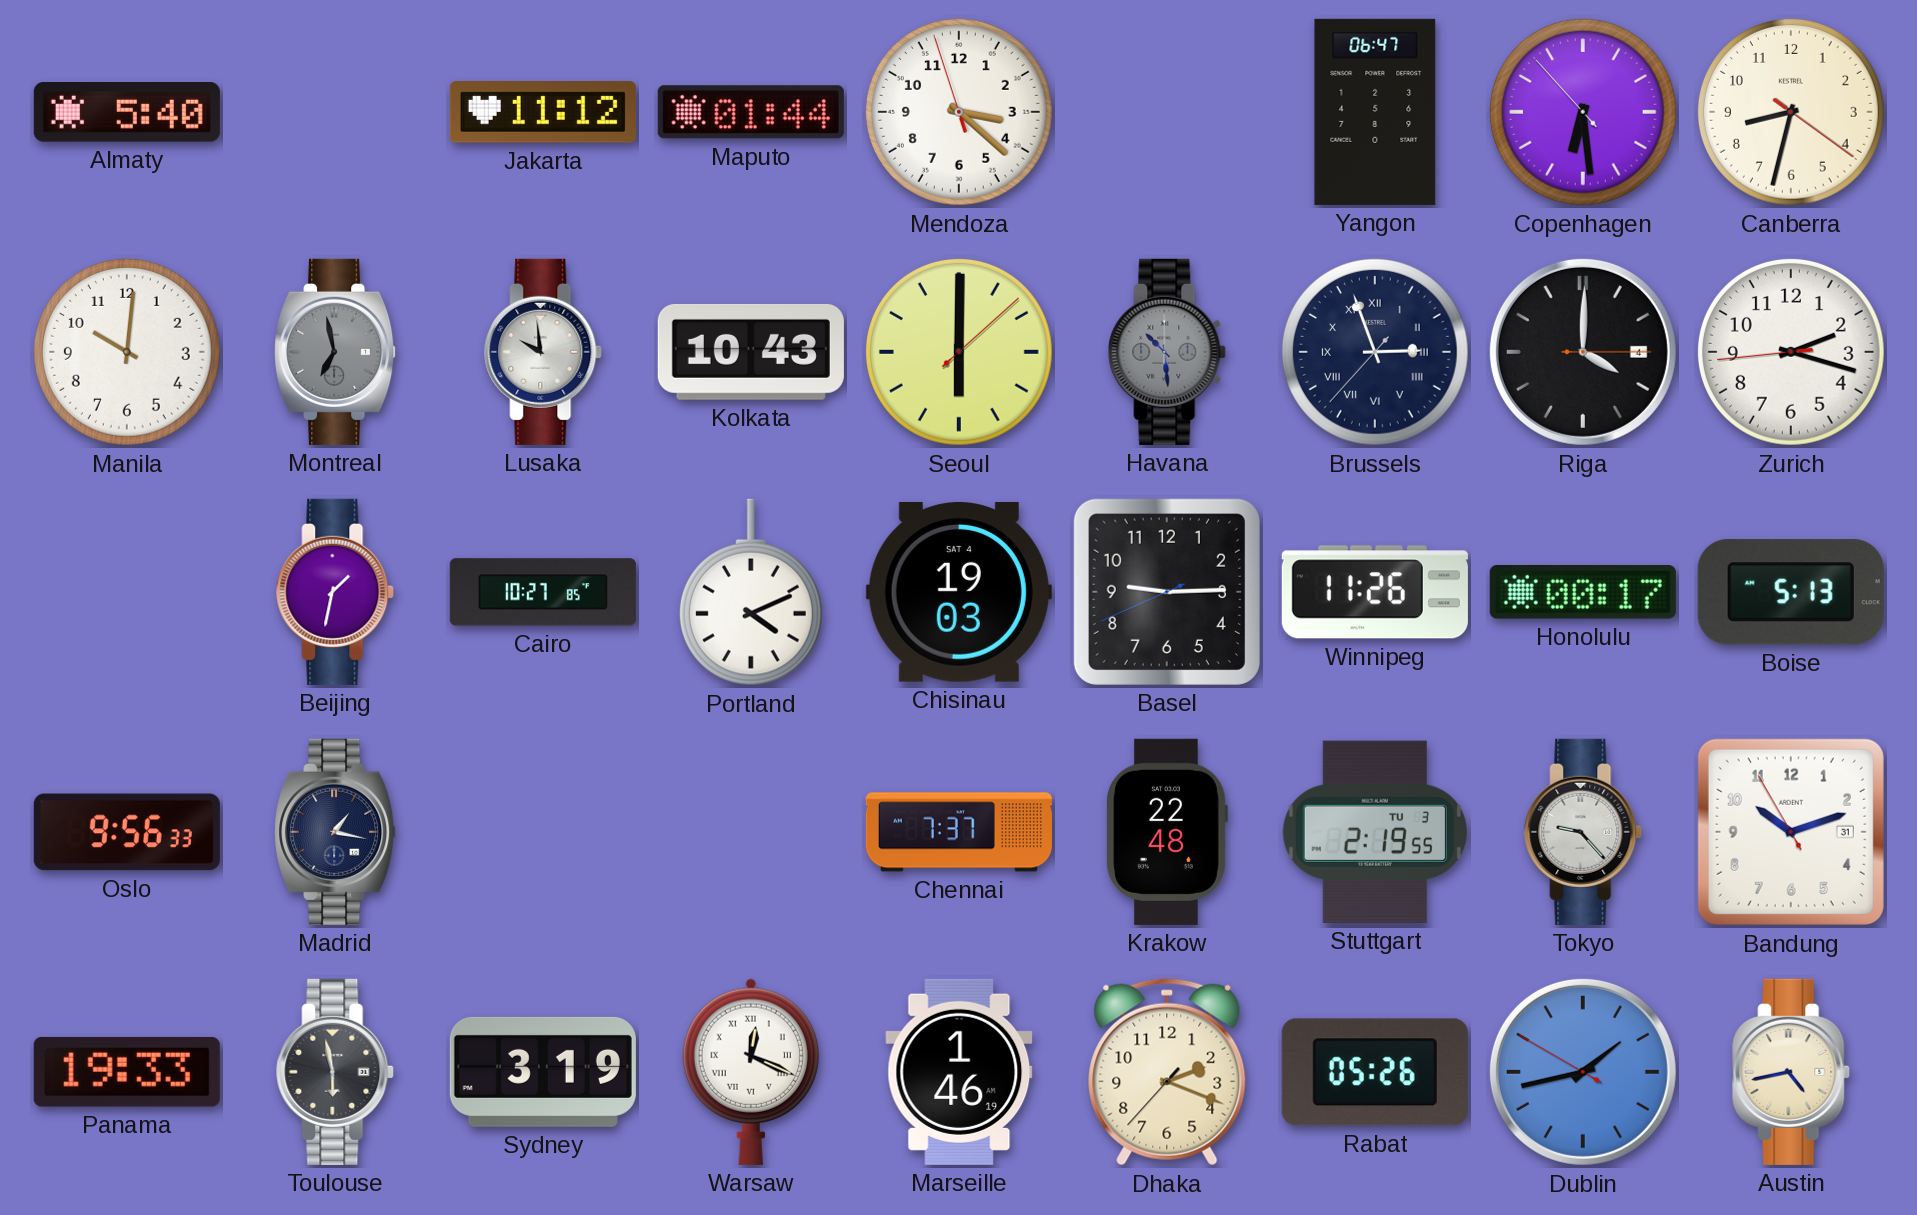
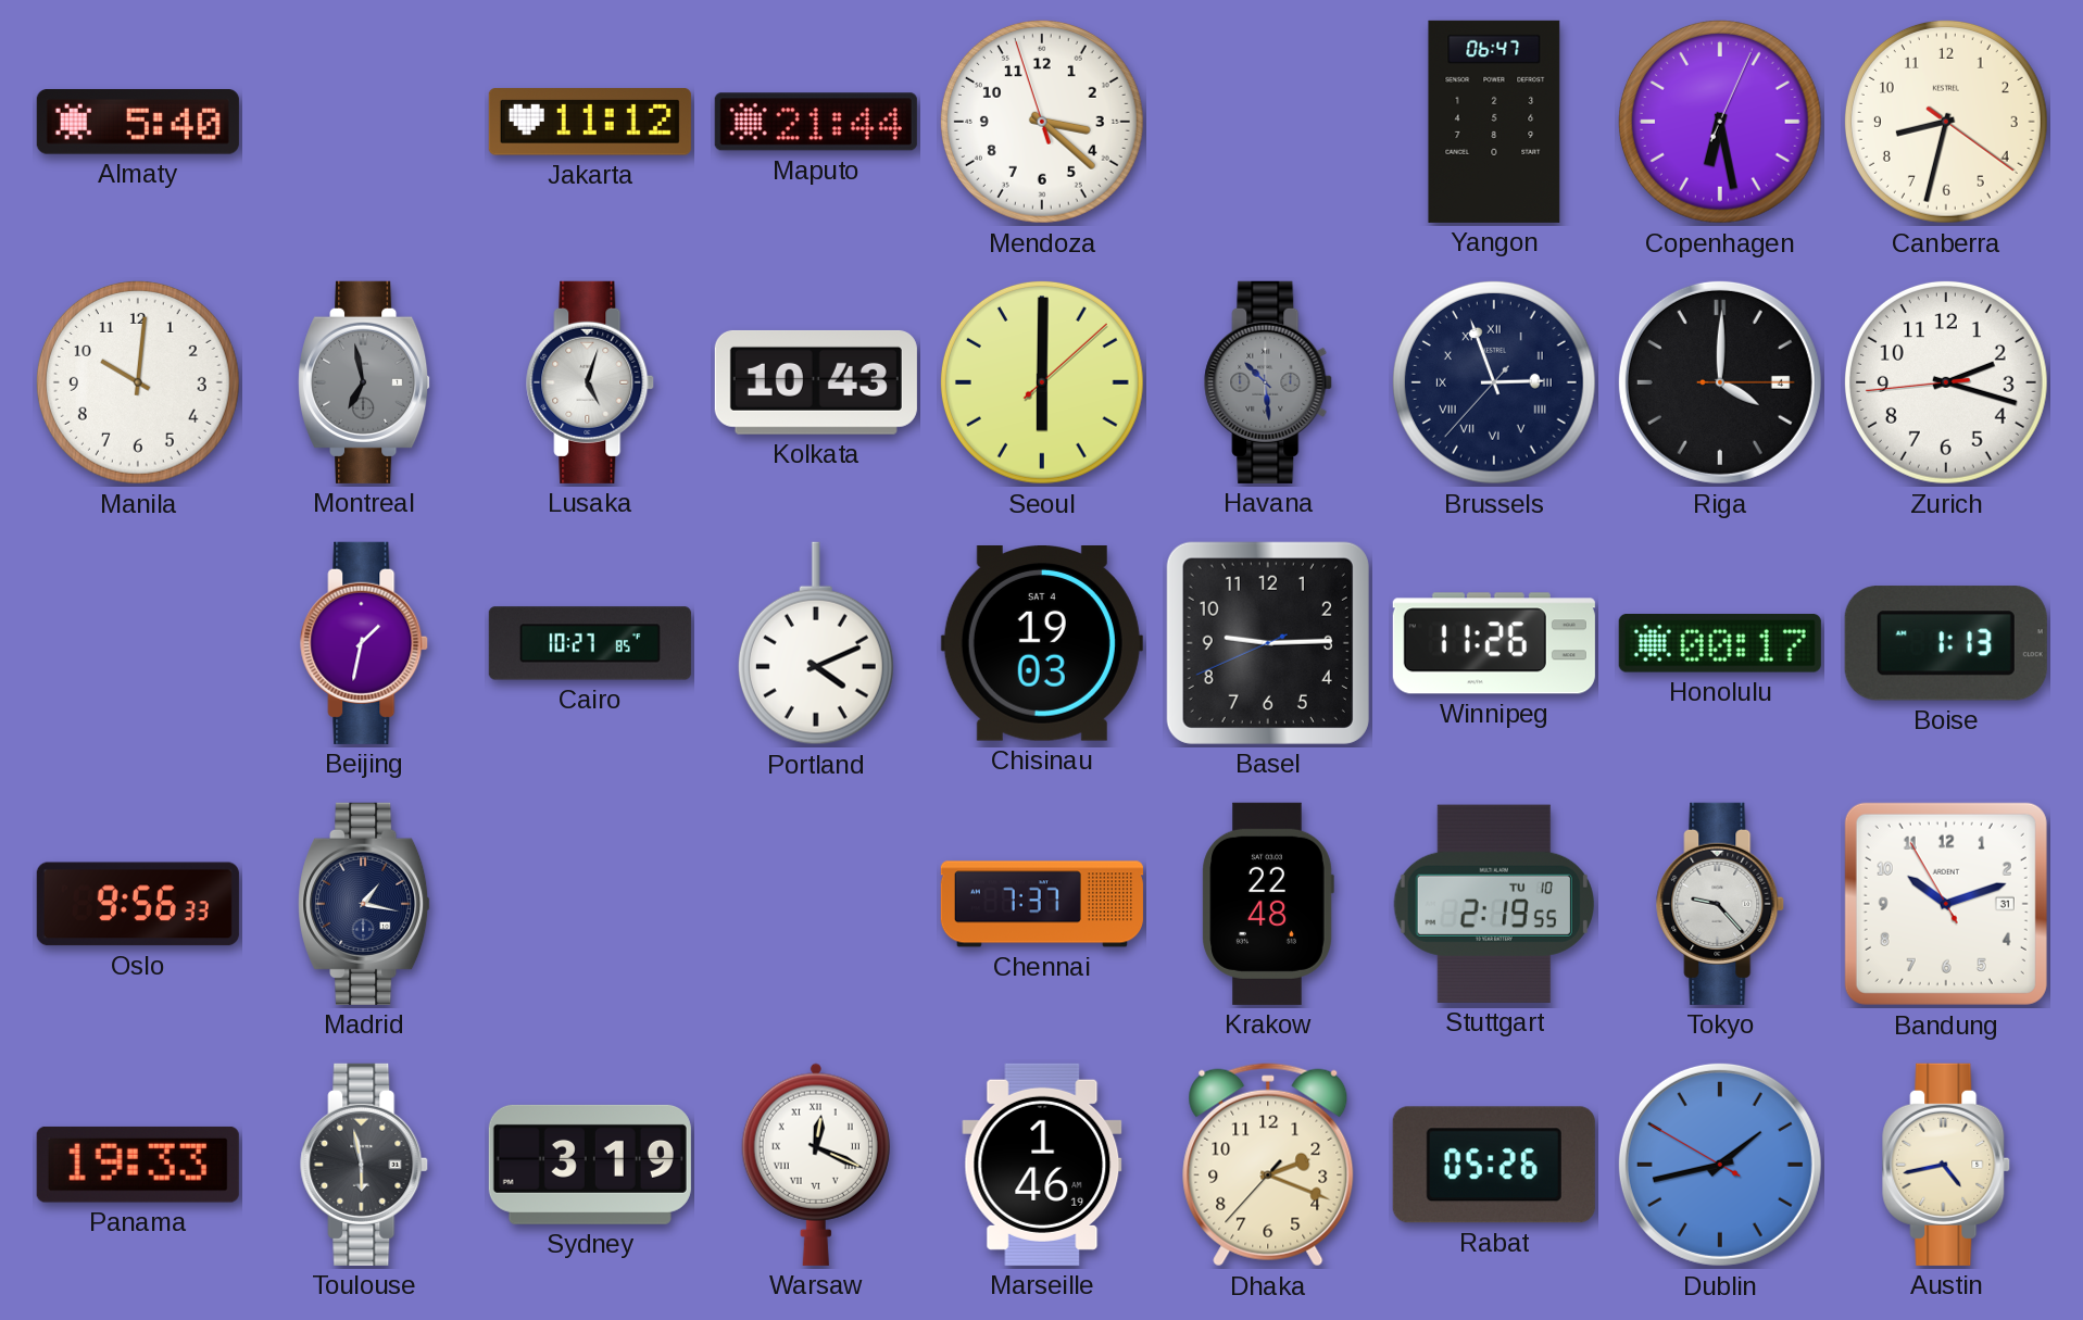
Maputo: 01:44 -> 21:44
Copenhagen: 6:28:53 -> 6:28:04
Lusaka: 9:59 -> 5:03
Boise: 5:13 -> 1:13
Stuttgart date: TU 3 -> TU 10
